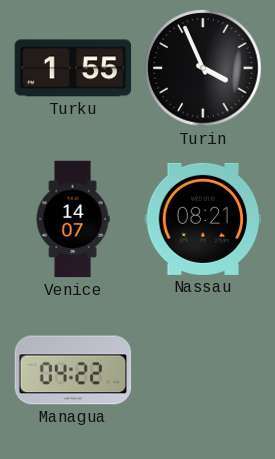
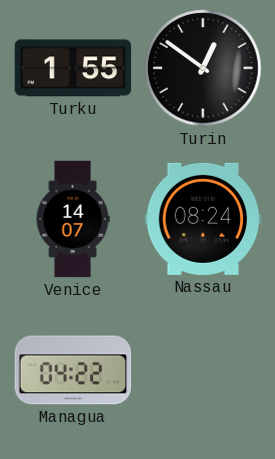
Turin: 3:56 -> 12:51
Nassau: 08:21 -> 08:24
